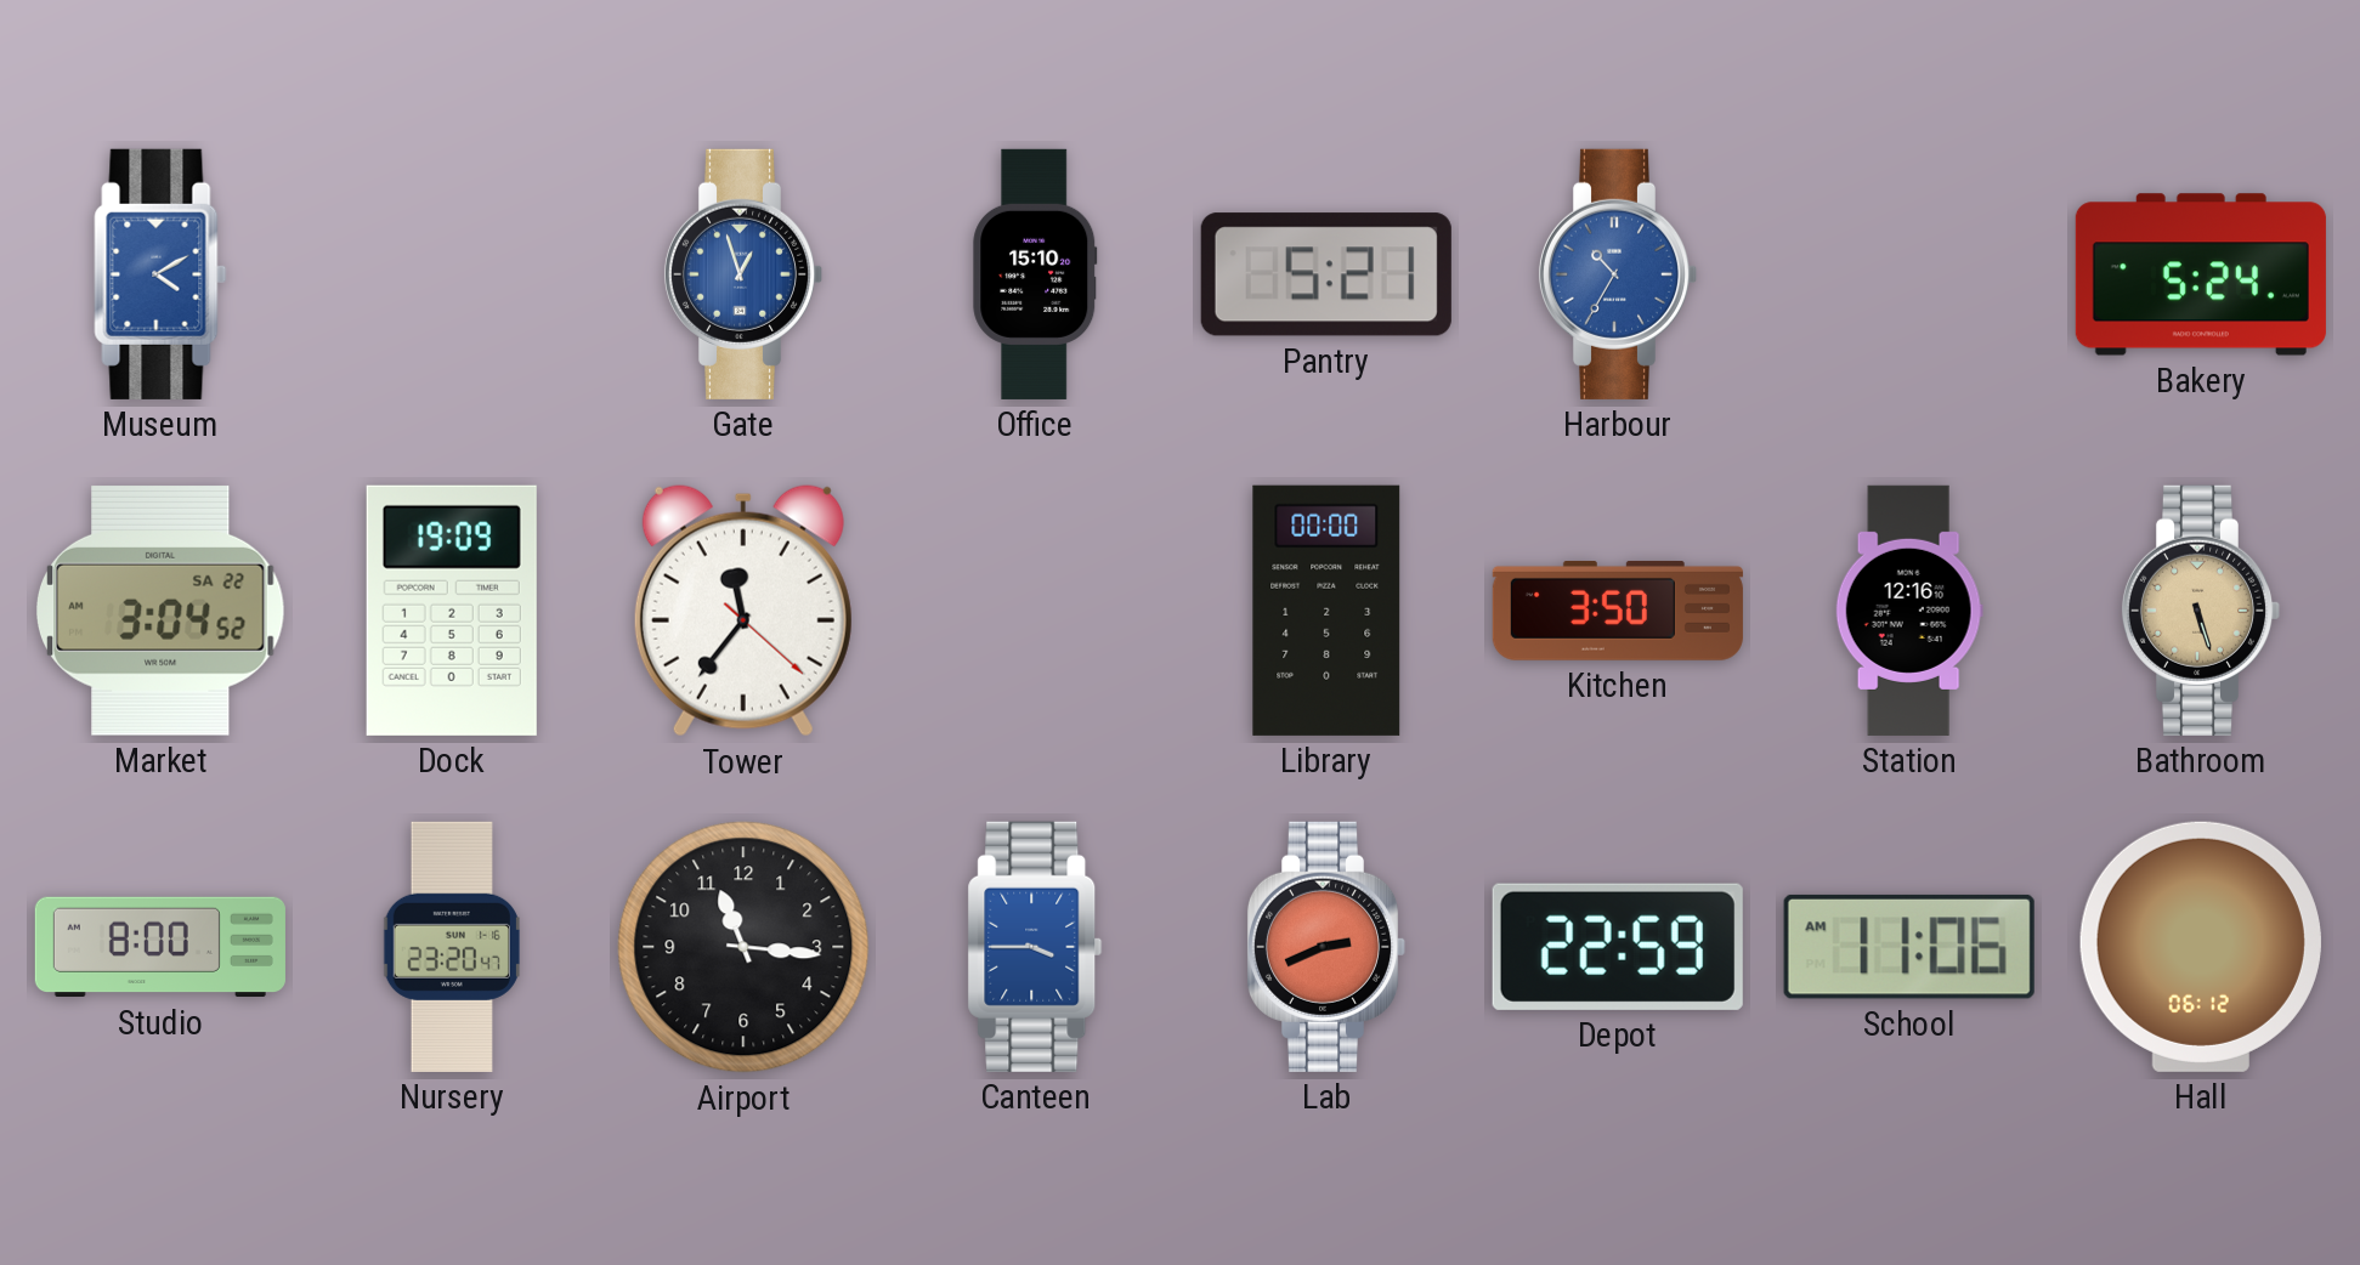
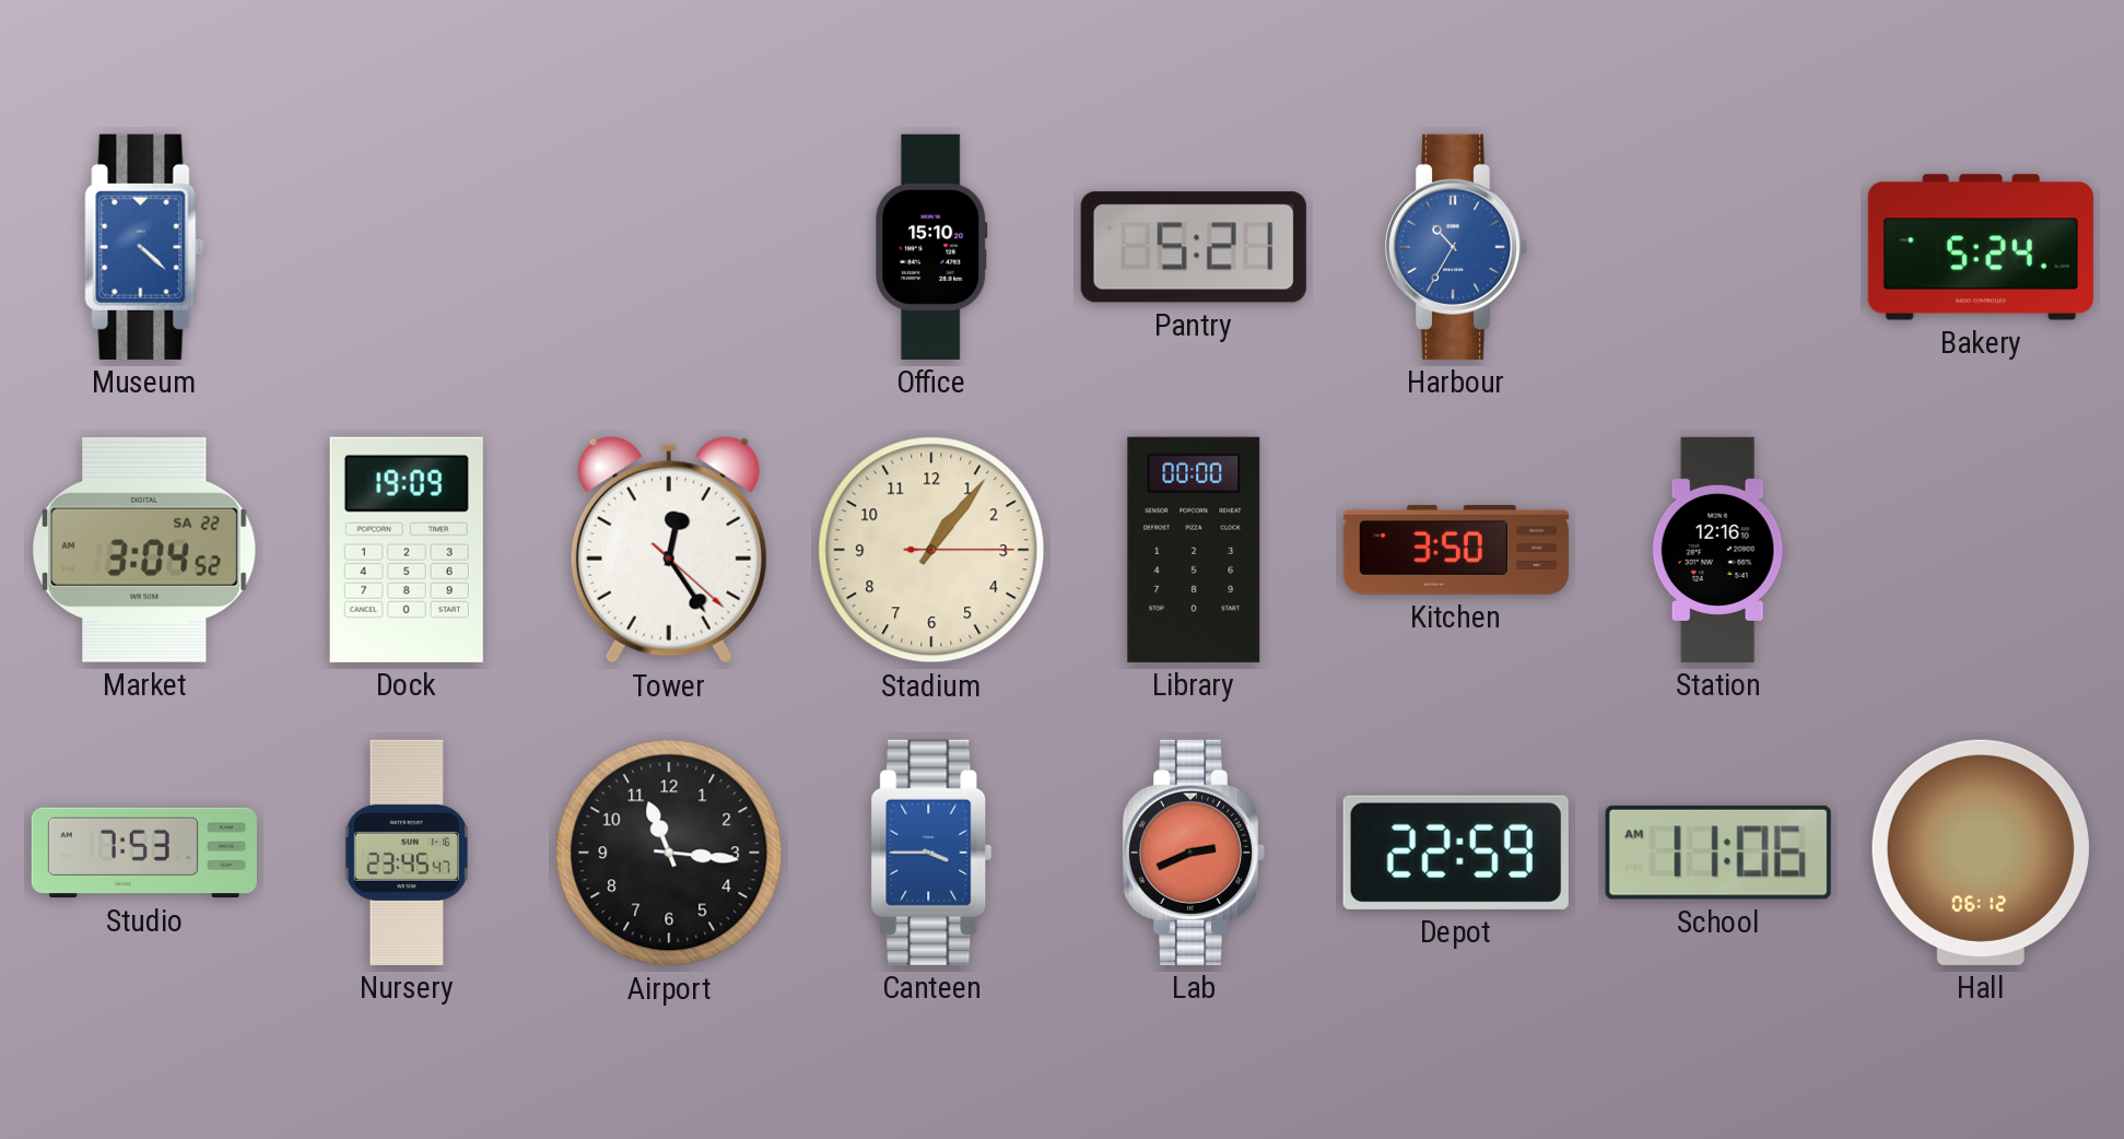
Museum: 4:10 -> 4:22
Gate: 12:57 -> none
Tower: 11:36 -> 12:24
Stadium: none -> 1:06
Bathroom: 5:27 -> none
Studio: 8:00 -> 7:53
Nursery: 23:20 -> 23:45
